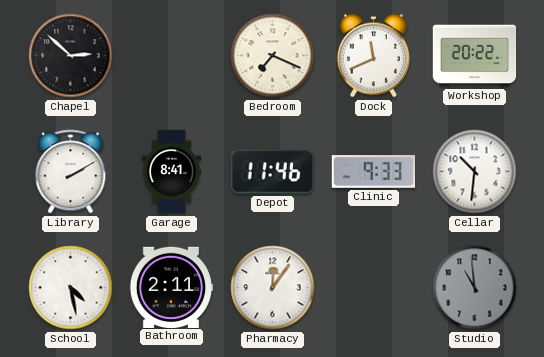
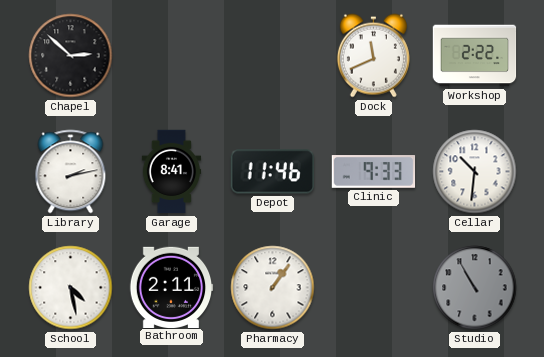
Bedroom: 7:19 -> none
Workshop: 20:22 -> 2:22
Library: 2:10 -> 2:13
Pharmacy: 12:06 -> 1:06
Studio: 10:59 -> 10:55
